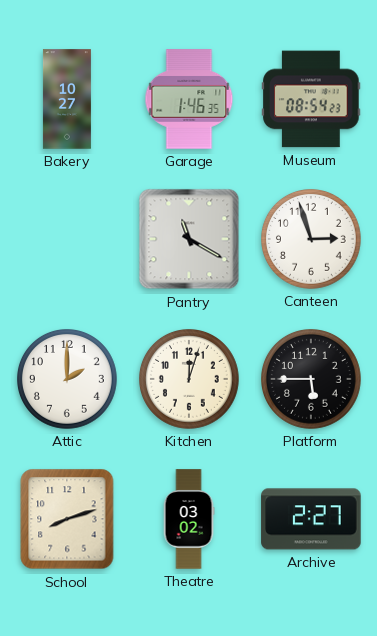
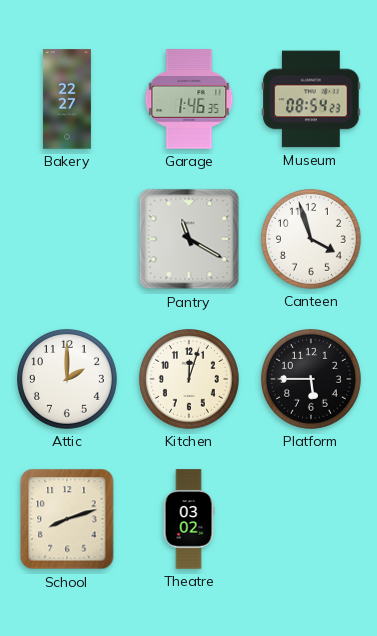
Bakery: 10:27 -> 22:27
Canteen: 2:57 -> 3:57
Archive: 2:27 -> none
